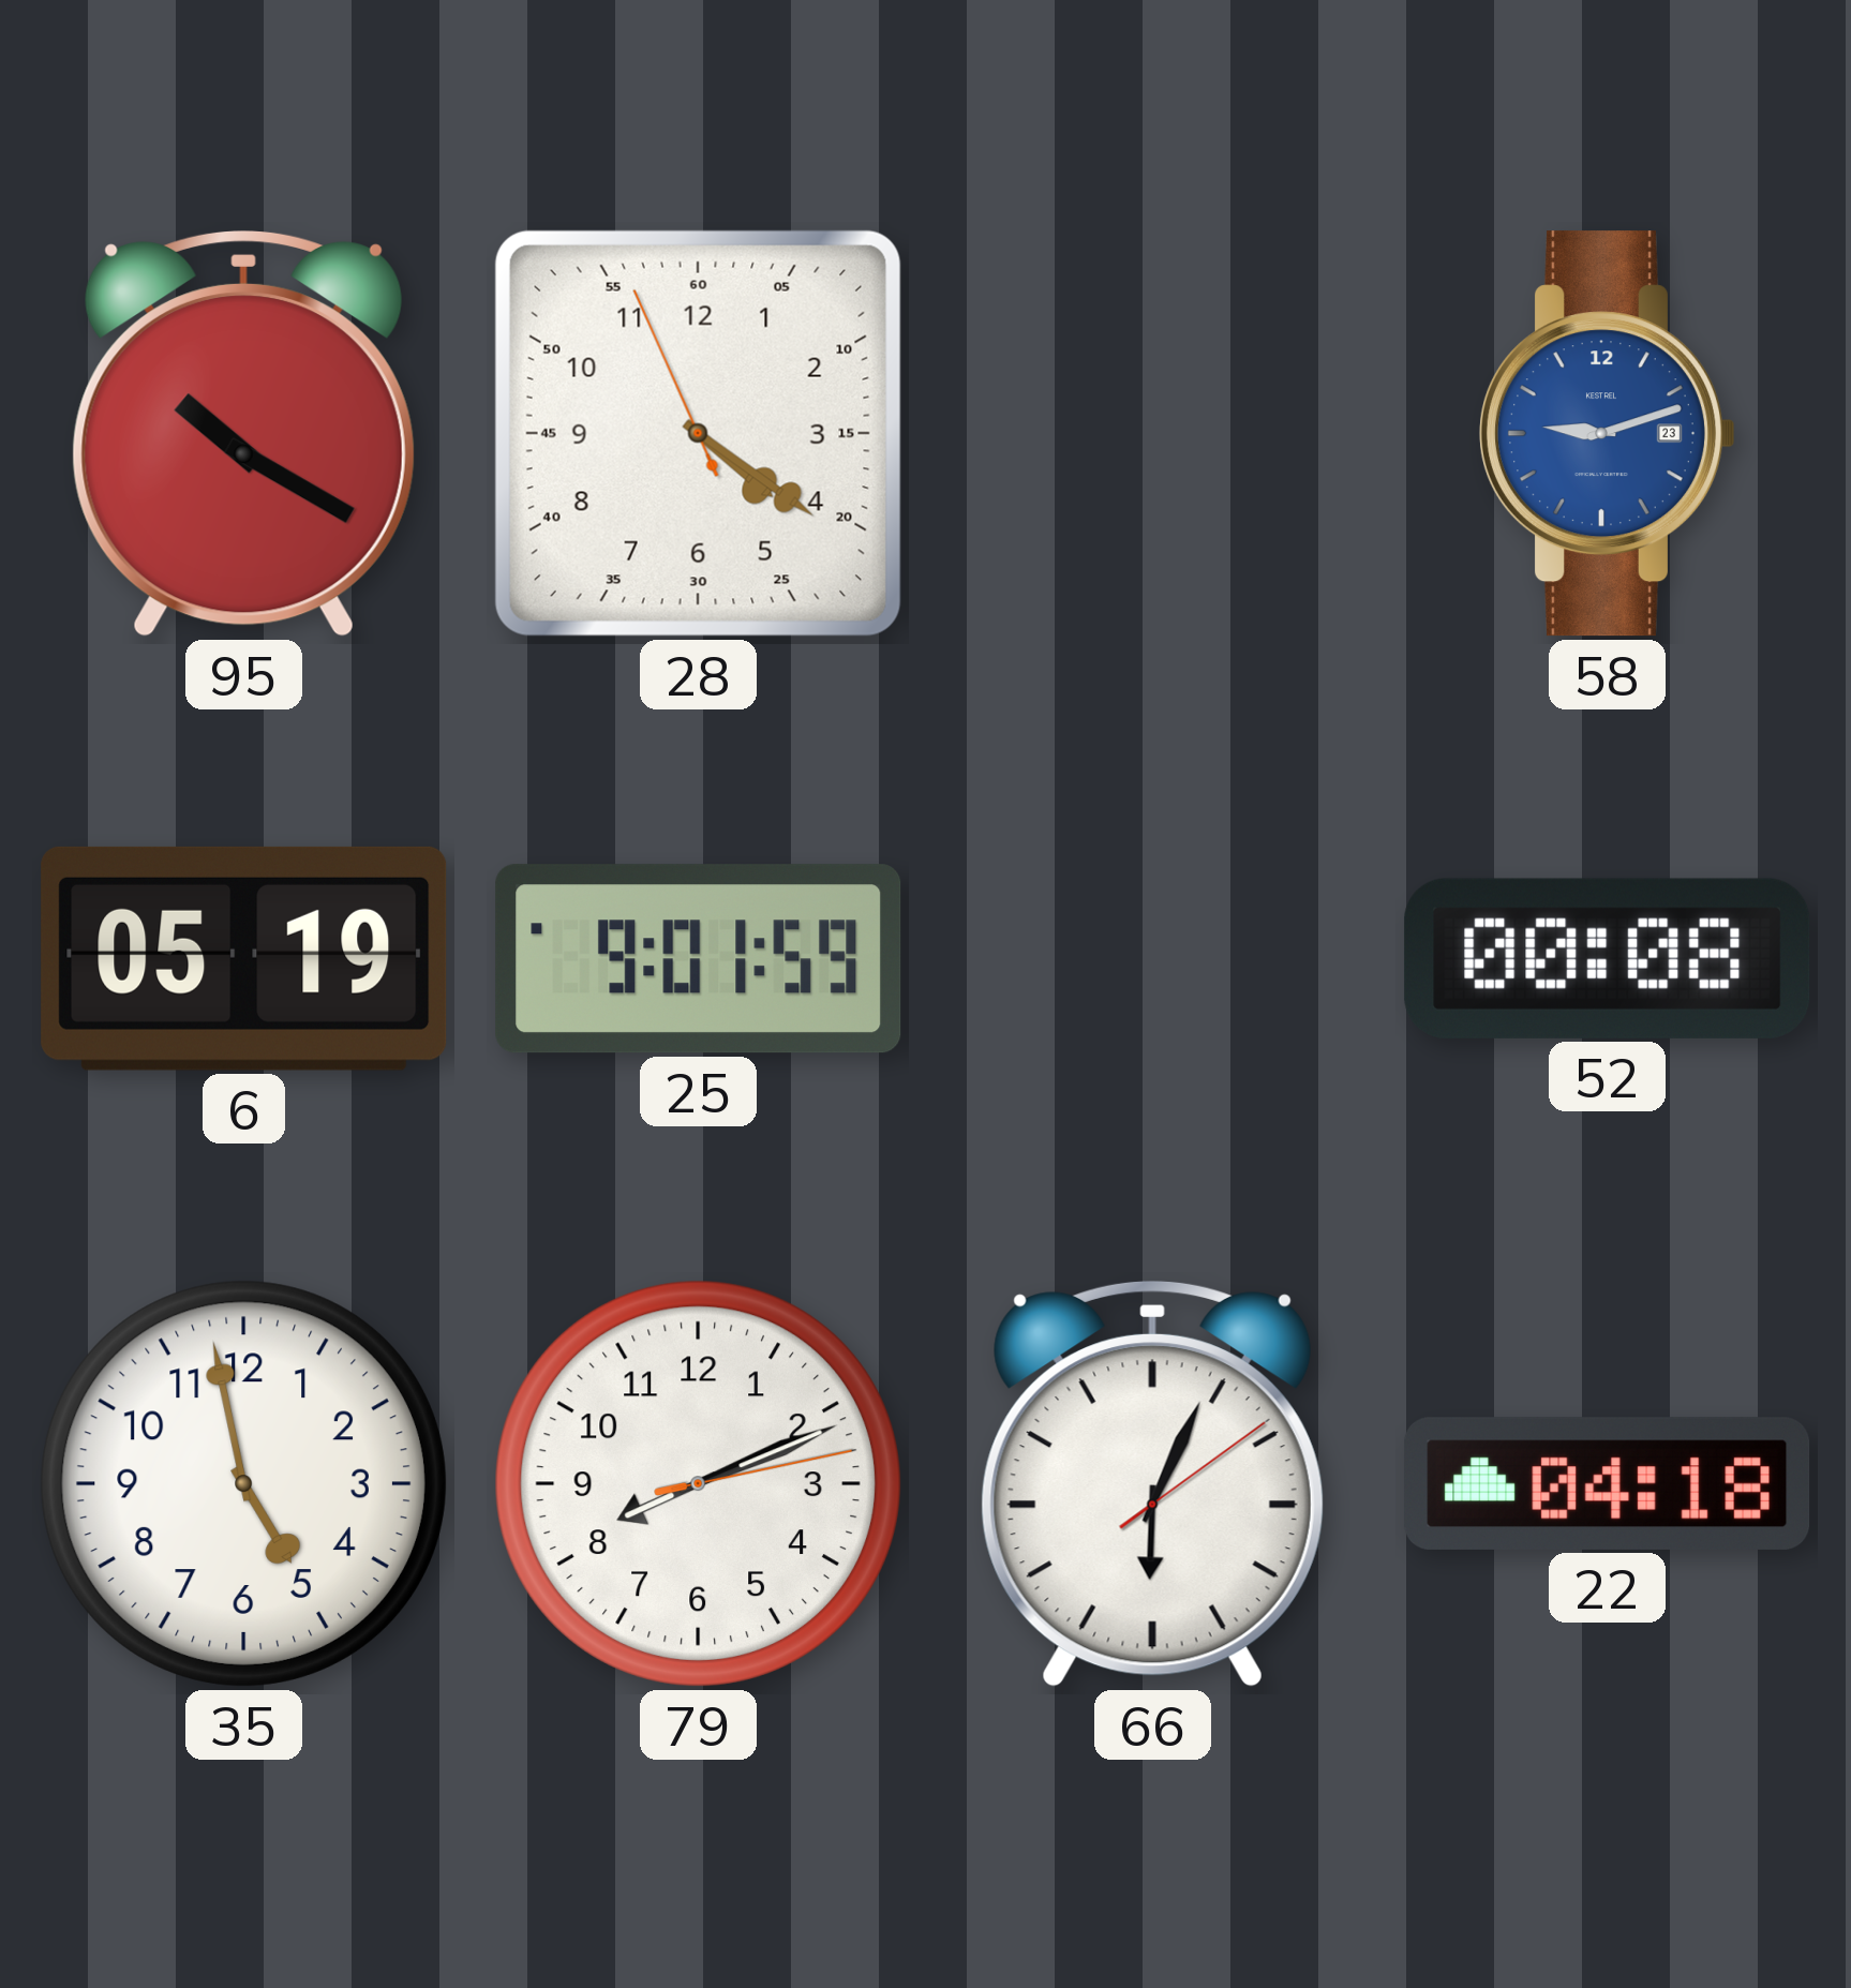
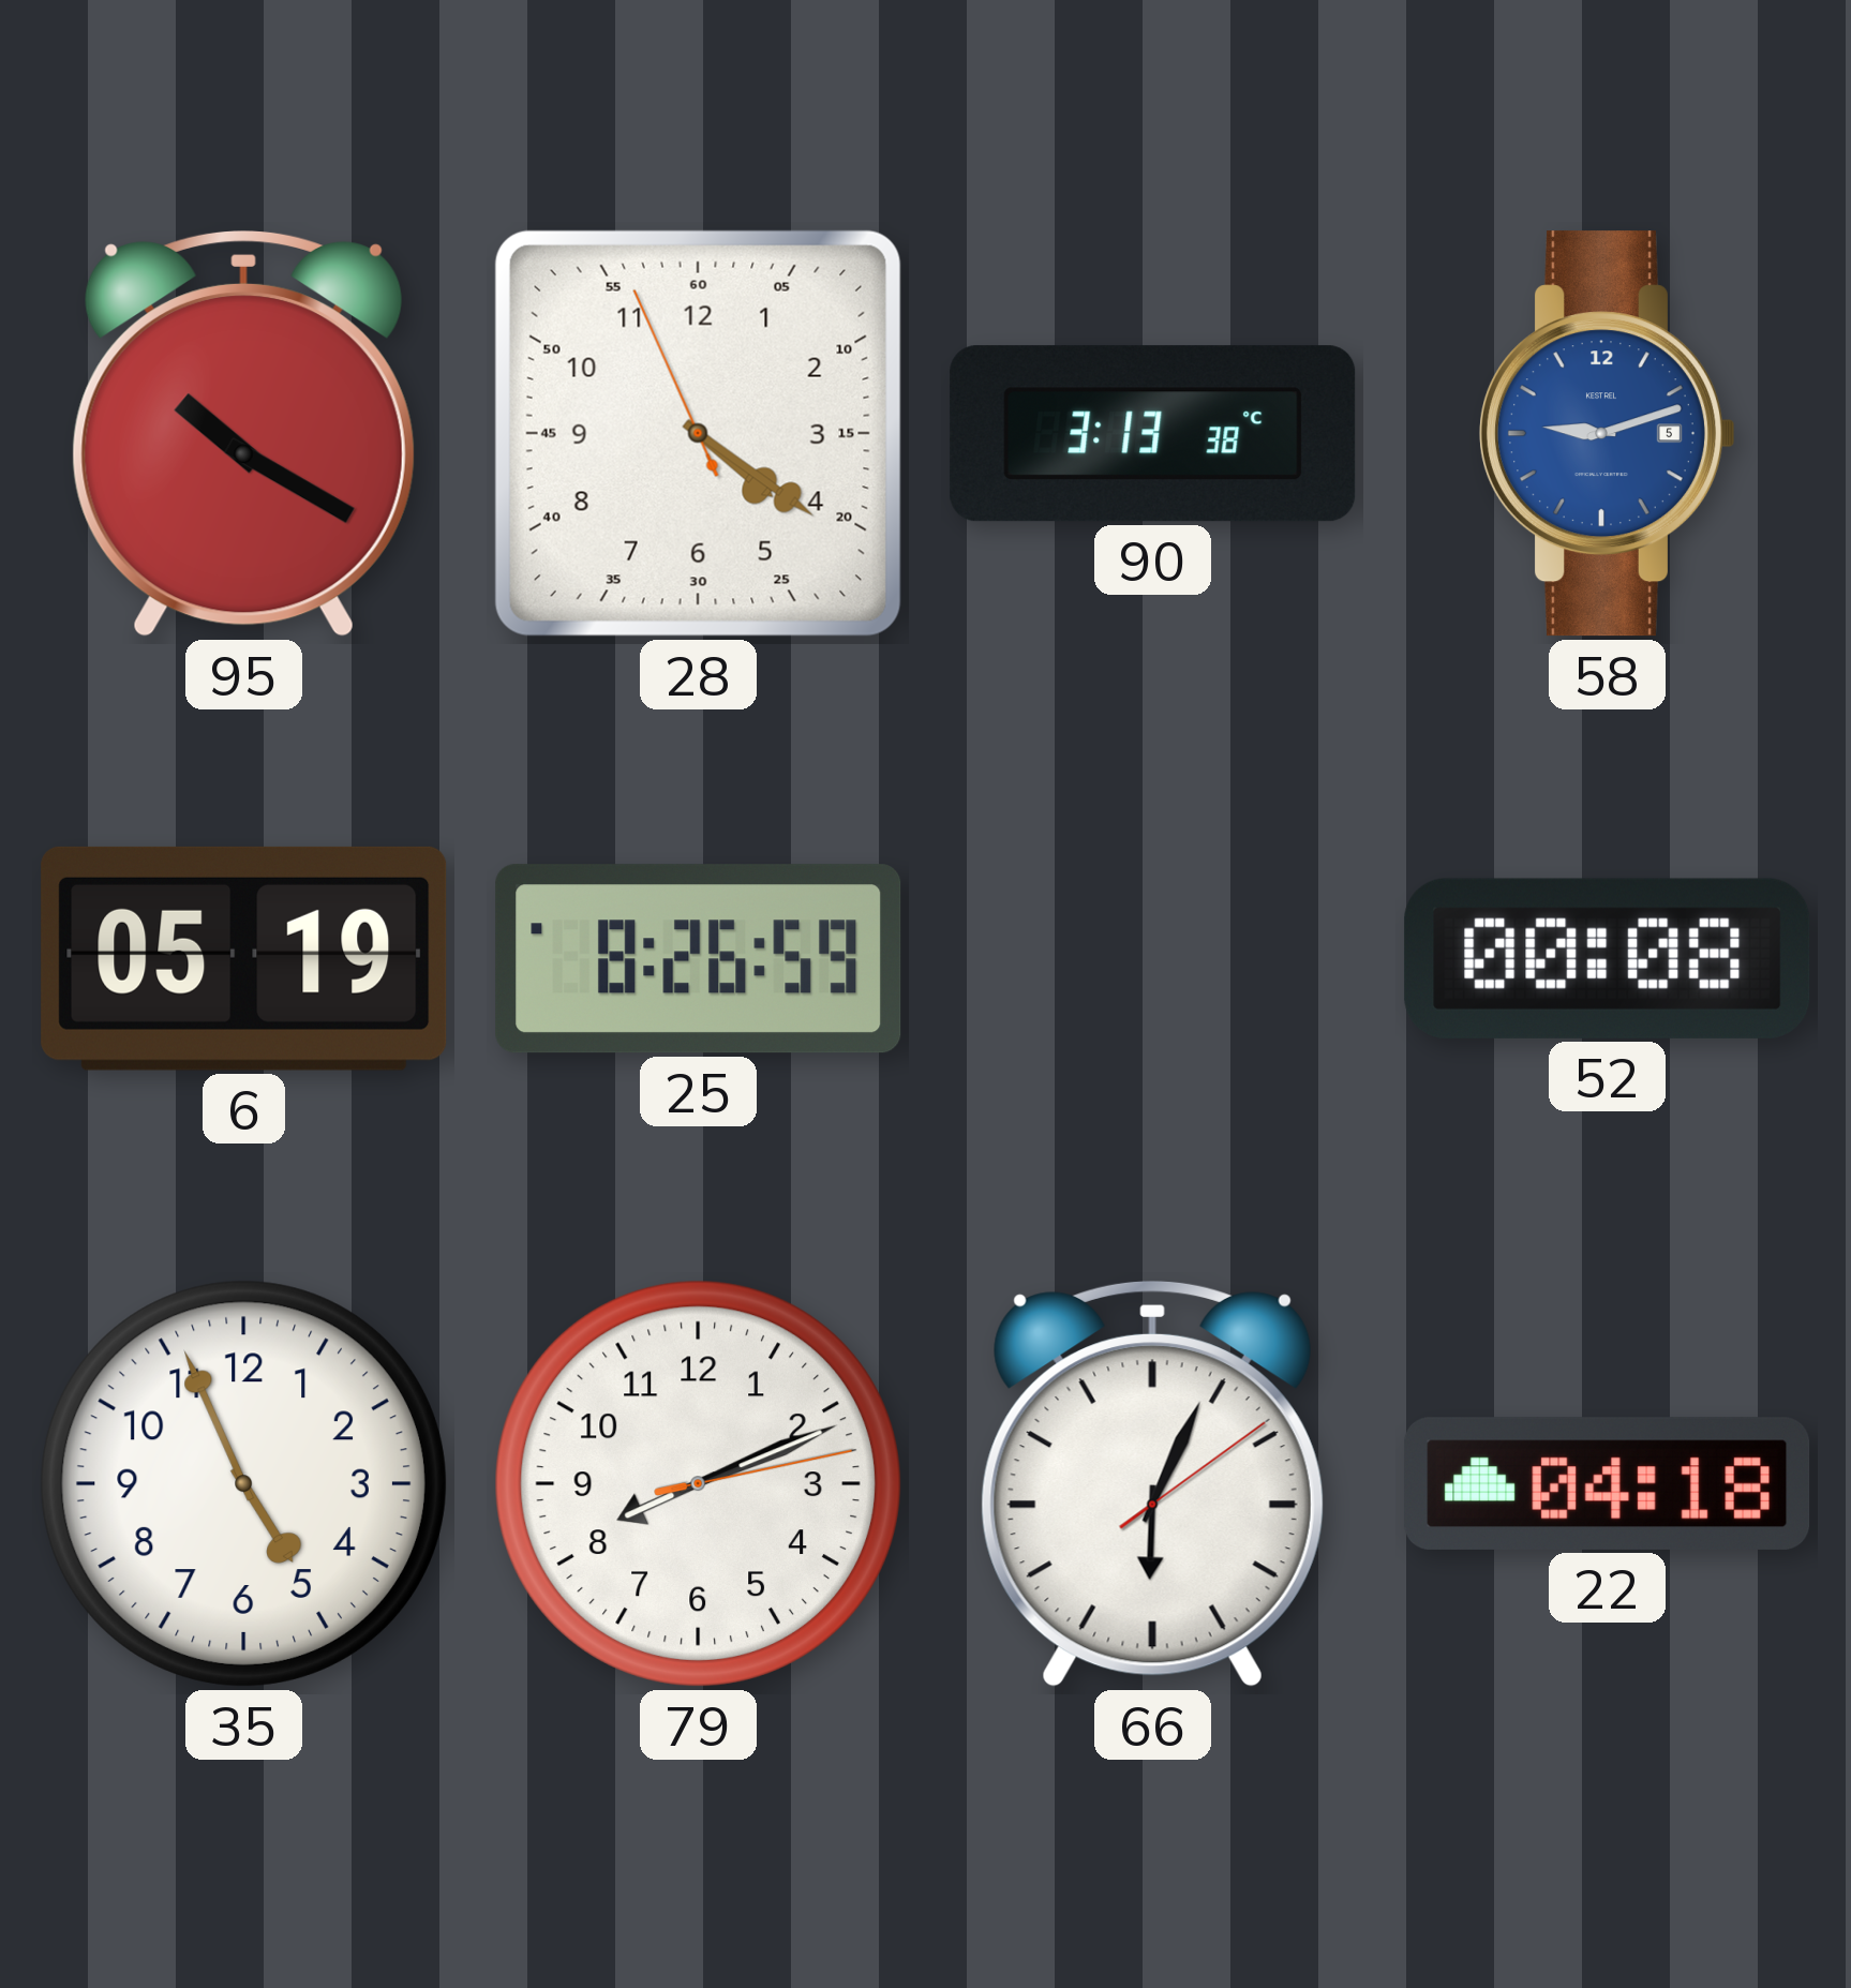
90: none -> 3:13
58 date: 23 -> 5
25: 9:01 -> 8:26
35: 4:58 -> 4:56
